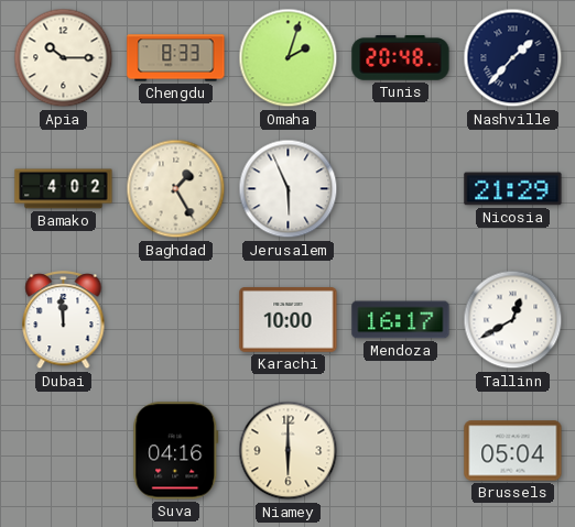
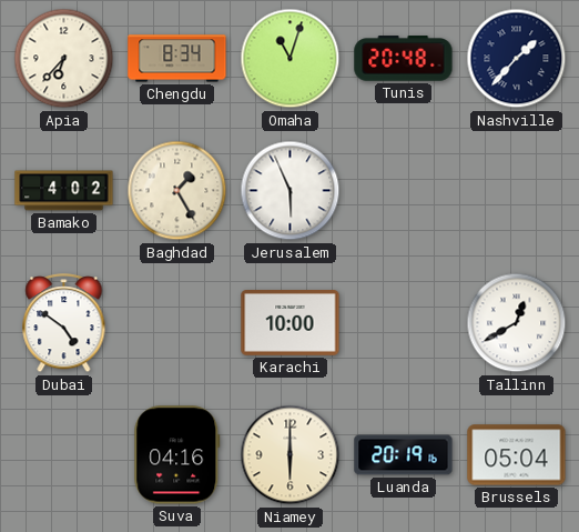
Apia: 10:15 -> 6:37
Chengdu: 8:33 -> 8:34
Omaha: 2:03 -> 11:03
Nicosia: 21:29 -> none
Dubai: 11:59 -> 4:51
Mendoza: 16:17 -> none
Luanda: none -> 20:19
